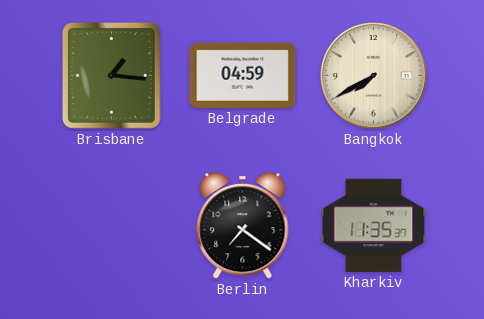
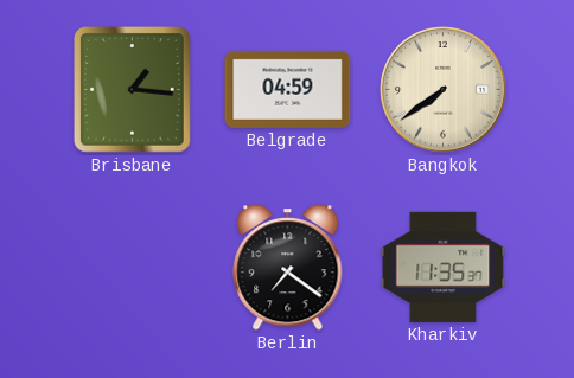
Bangkok: 7:40 -> 7:39
